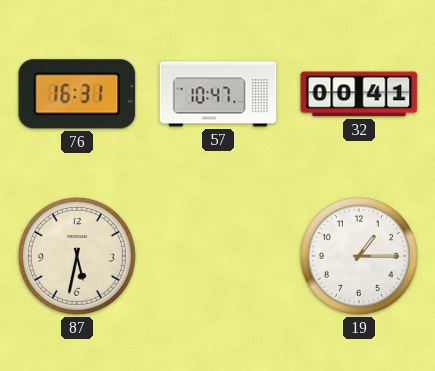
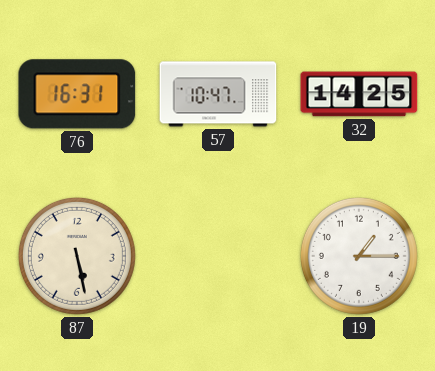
32: 00:41 -> 14:25
87: 5:32 -> 5:28
